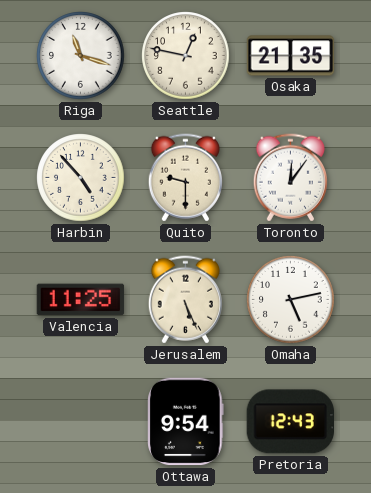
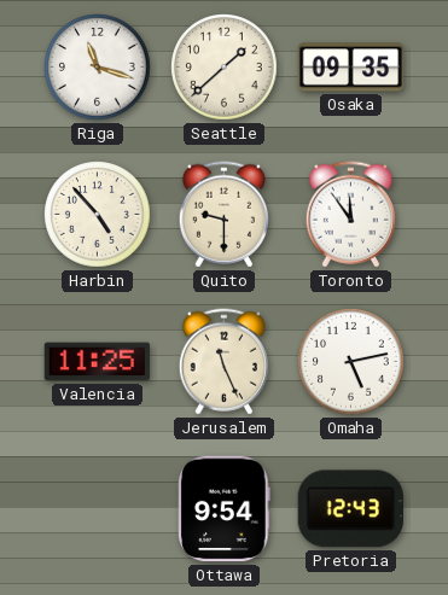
Seattle: 12:47 -> 1:38
Osaka: 21:35 -> 09:35
Toronto: 12:06 -> 11:54
Jerusalem: 5:26 -> 11:26
